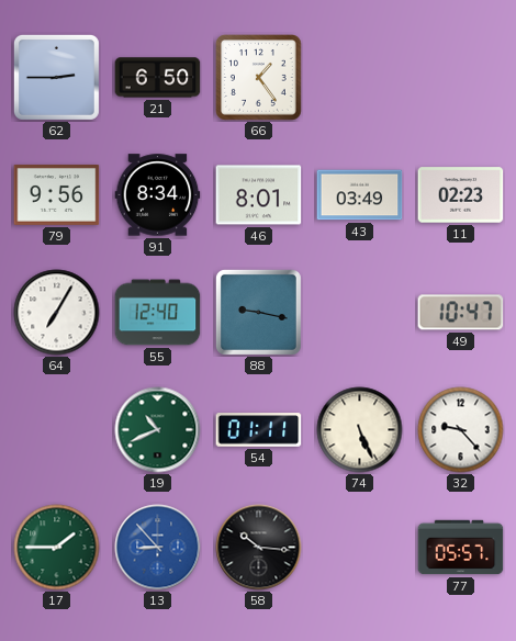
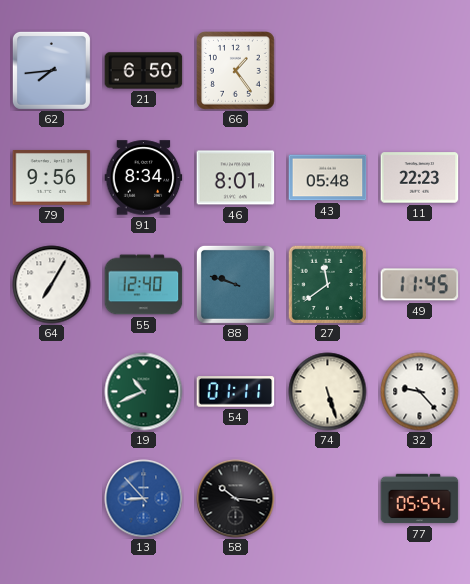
62: 2:45 -> 7:44
43: 03:49 -> 05:48
11: 02:23 -> 22:23
88: 9:17 -> 9:48
27: none -> 11:39
49: 10:47 -> 11:45
74: 5:26 -> 5:27
17: 1:45 -> none
77: 05:57 -> 05:54
